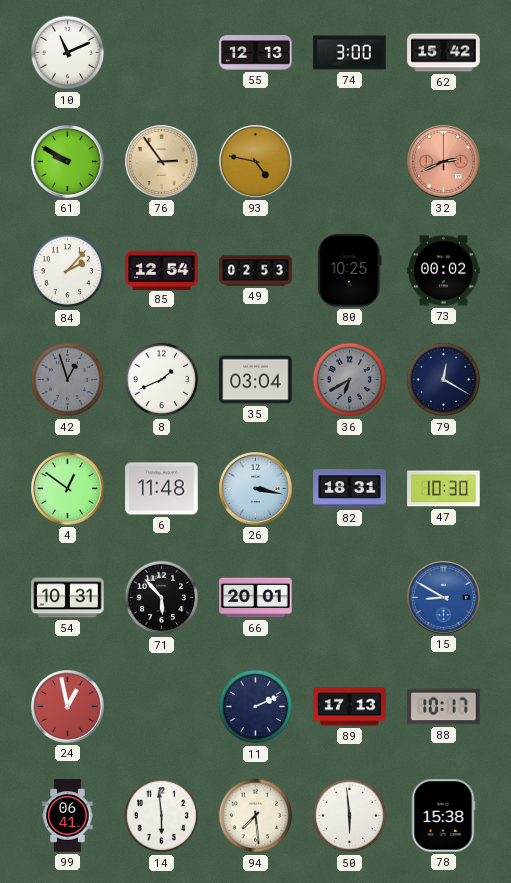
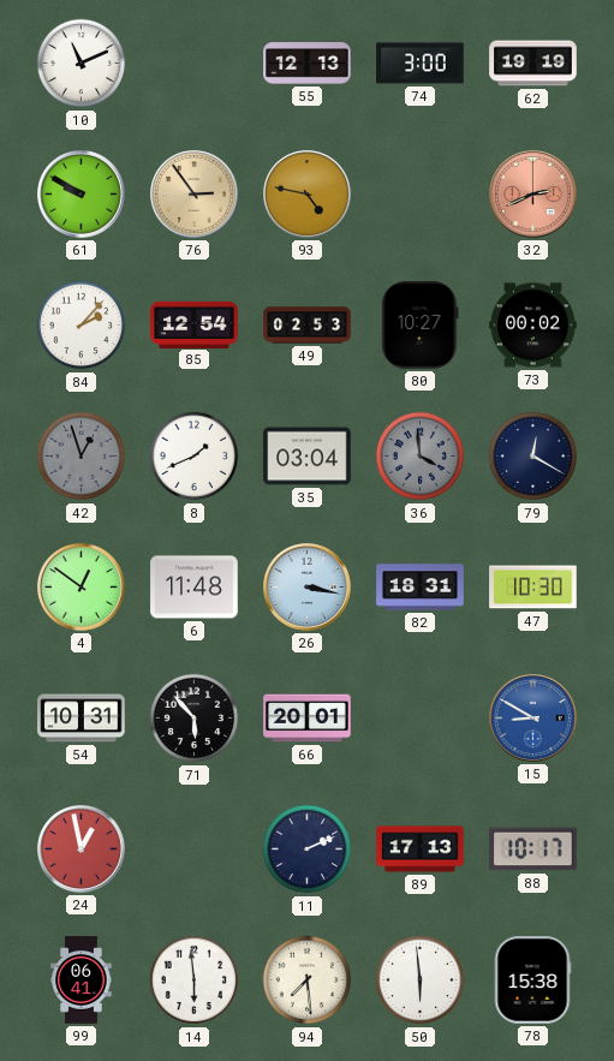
62: 15:42 -> 19:19
80: 10:25 -> 10:27
36: 6:40 -> 3:59
